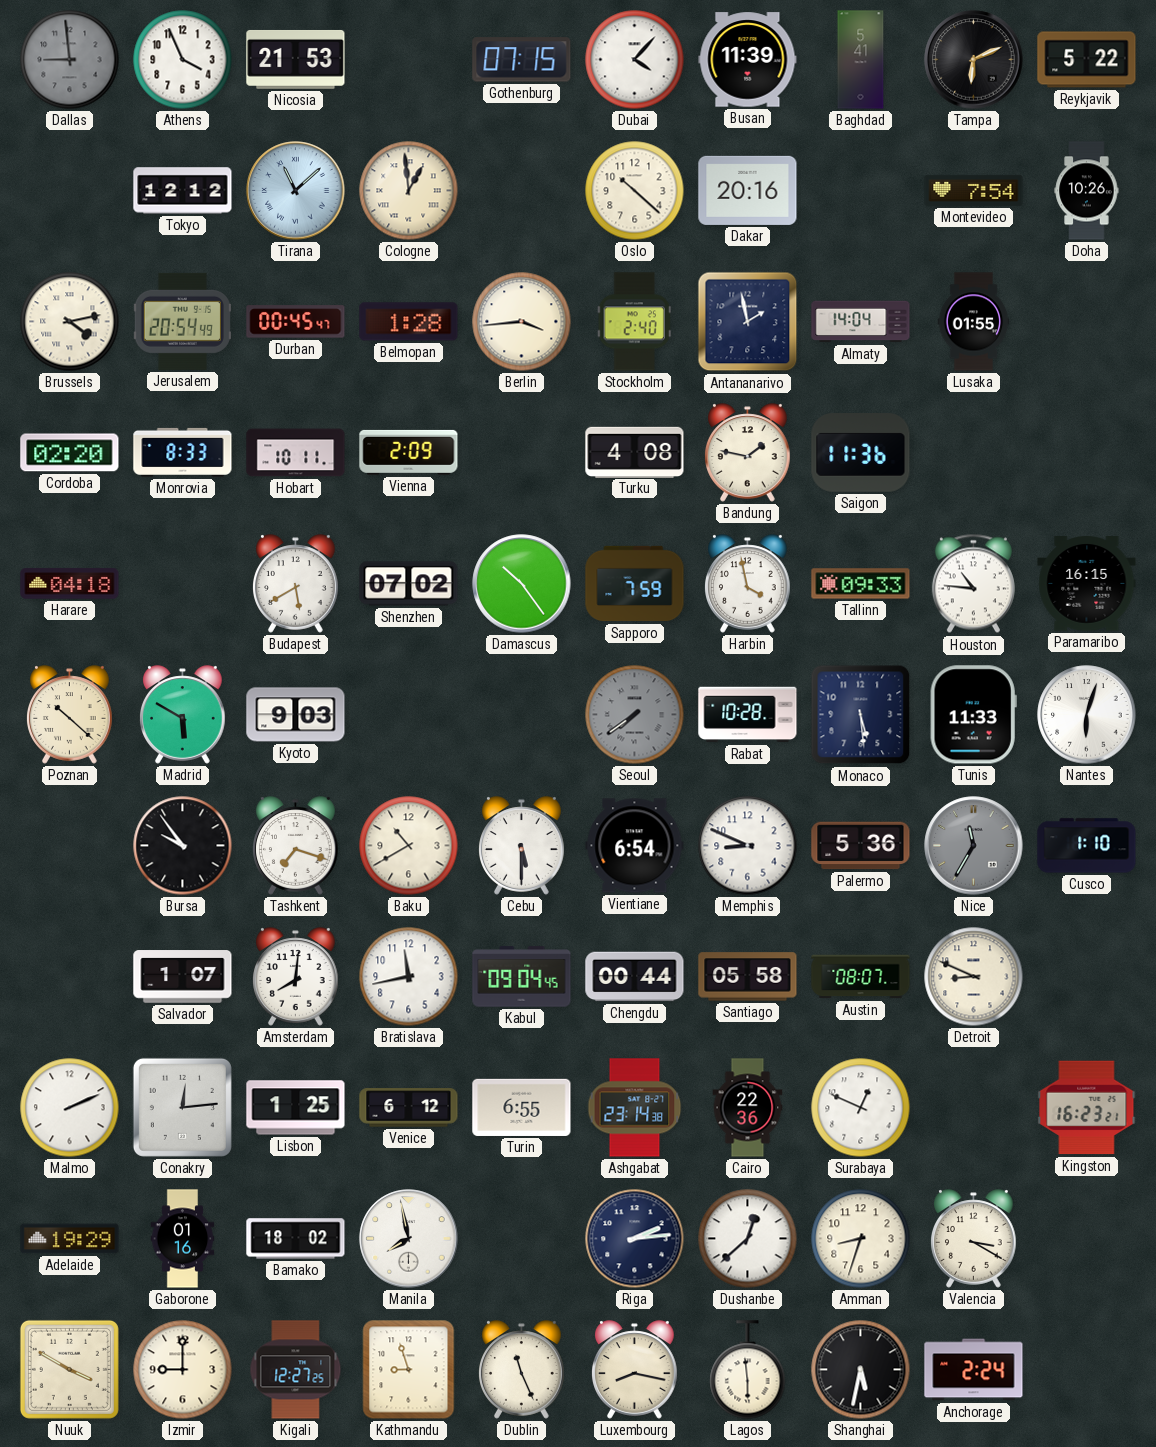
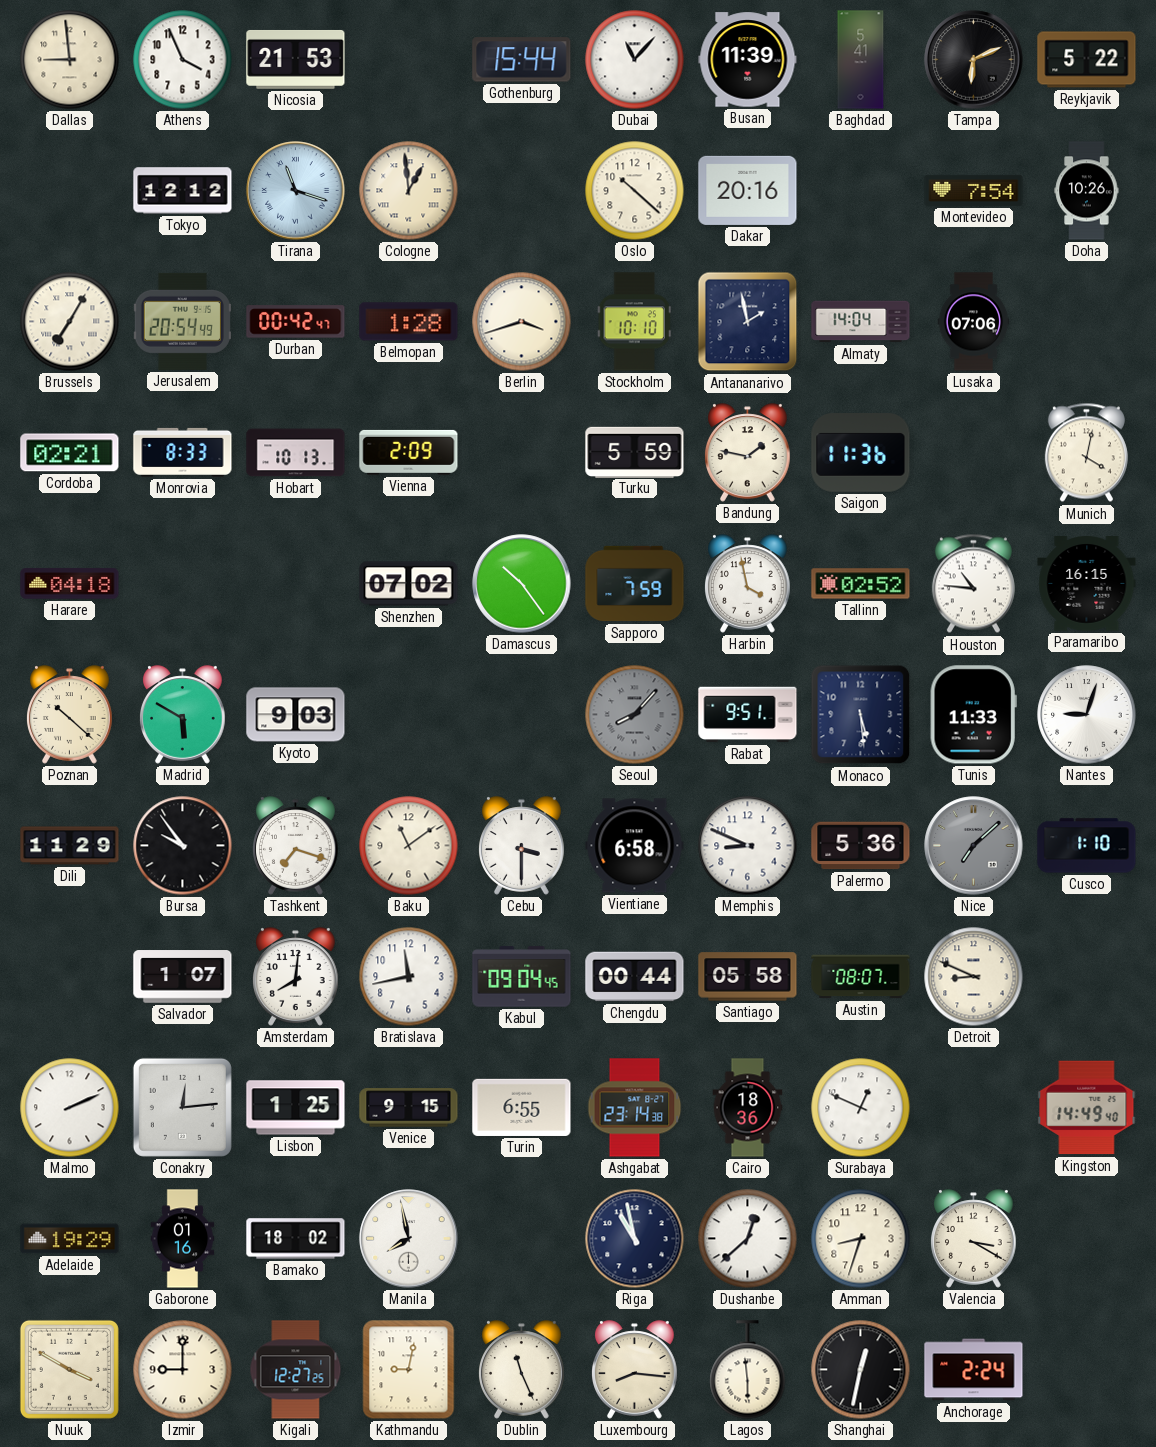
Dallas dial: grey -> cream
Gothenburg: 07:15 -> 15:44
Dubai: 4:07 -> 11:07
Tirana: 11:08 -> 11:18
Brussels: 4:13 -> 7:05
Durban: 00:45 -> 00:42
Berlin: 3:44 -> 3:42
Stockholm: 2:40 -> 10:10
Lusaka: 01:55 -> 07:06
Cordoba: 02:20 -> 02:21
Hobart: 10:11 -> 10:13
Turku: 4:08 -> 5:59
Munich: none -> 4:02
Budapest: 5:40 -> none
Tallinn: 09:33 -> 02:52
Seoul: 7:39 -> 8:07
Rabat: 10:28 -> 9:51
Nantes: 6:03 -> 9:03
Dili: none -> 11:29
Baku: 10:40 -> 11:09
Cebu: 5:30 -> 3:30
Vientiane: 6:54 -> 6:58
Nice: 11:35 -> 7:08
Venice: 6:12 -> 9:15
Cairo: 22:36 -> 18:36
Kingston: 16:23 -> 14:49
Riga: 2:14 -> 10:58
Kathmandu: 8:57 -> 9:02
Luxembourg: 8:17 -> 8:16
Shanghai: 5:32 -> 12:32
